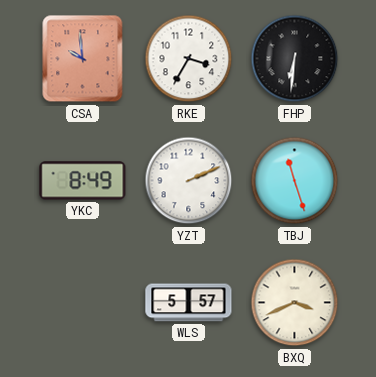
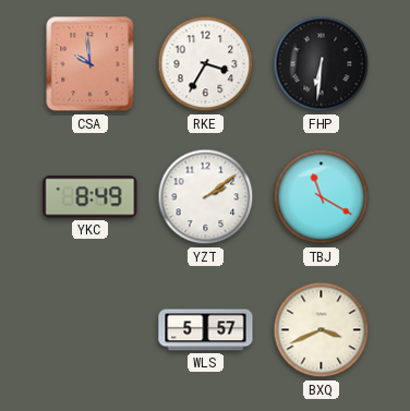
YZT: 2:11 -> 2:09
TBJ: 11:27 -> 11:20
